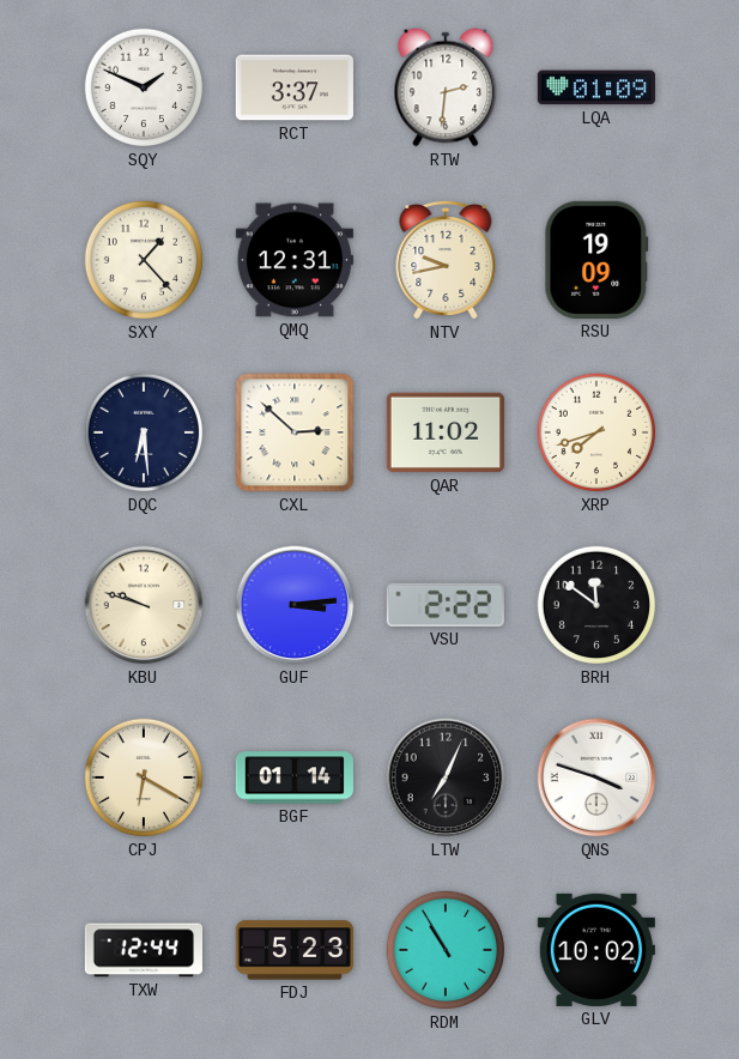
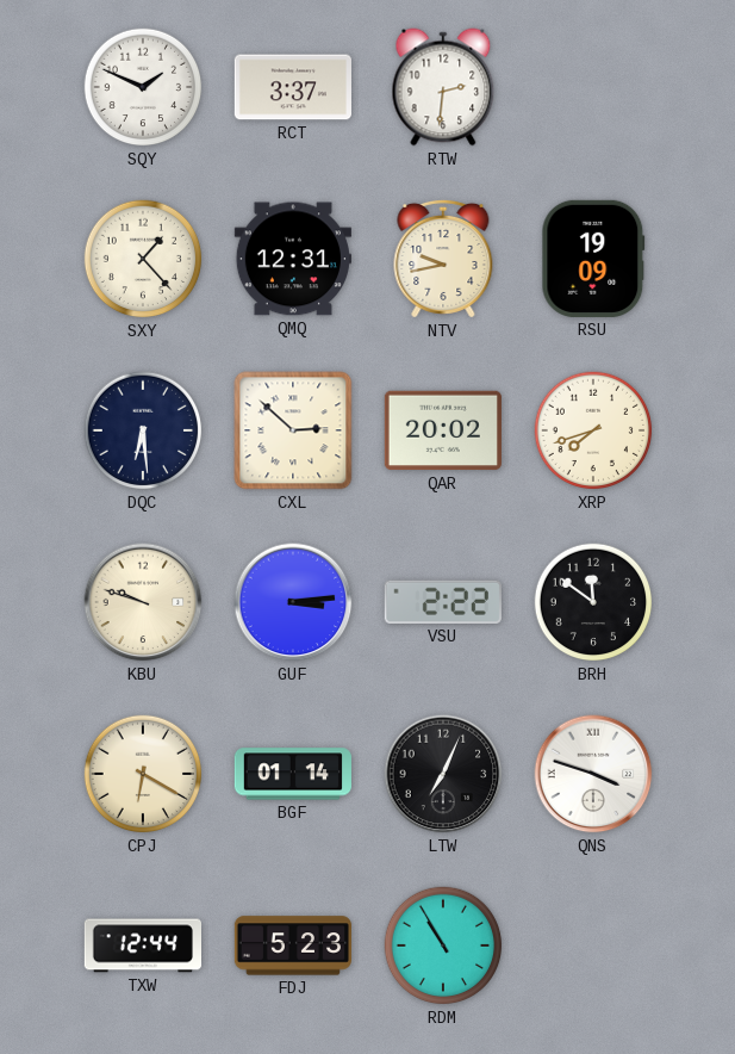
LQA: 01:09 -> none
QAR: 11:02 -> 20:02
GLV: 10:02 -> none
